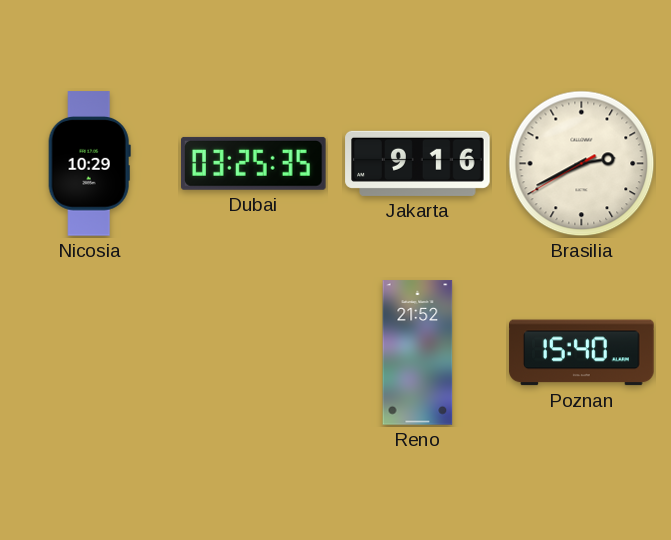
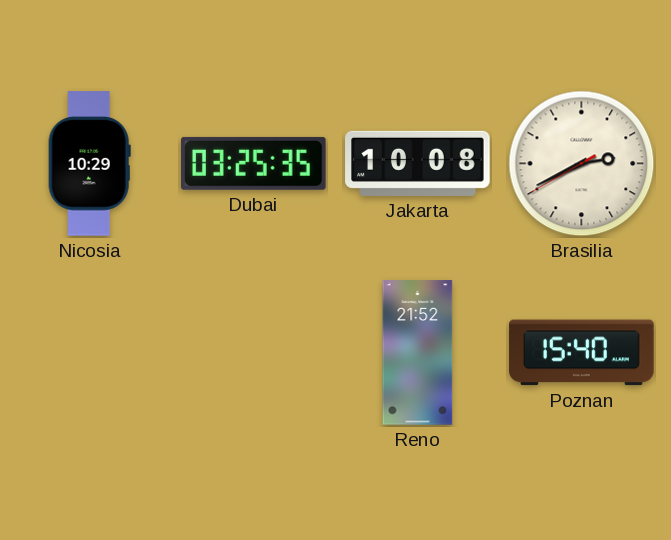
Jakarta: 9:16 -> 10:08
